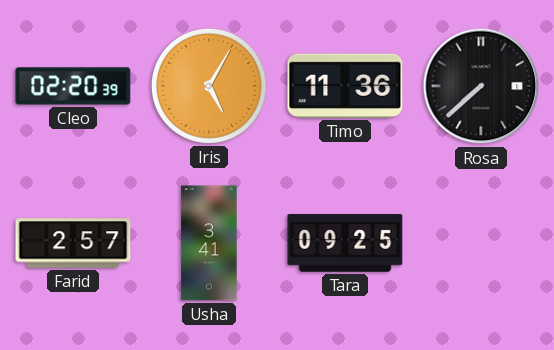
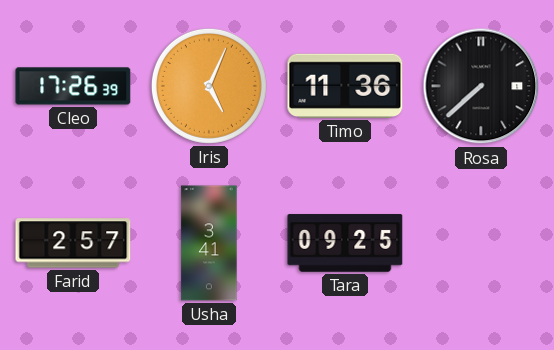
Cleo: 02:20 -> 17:26
Iris: 5:05 -> 5:04
